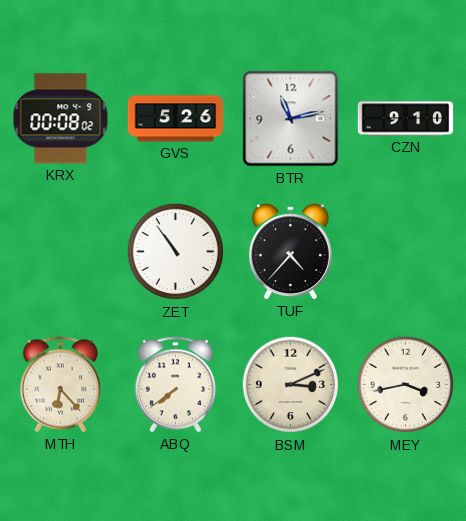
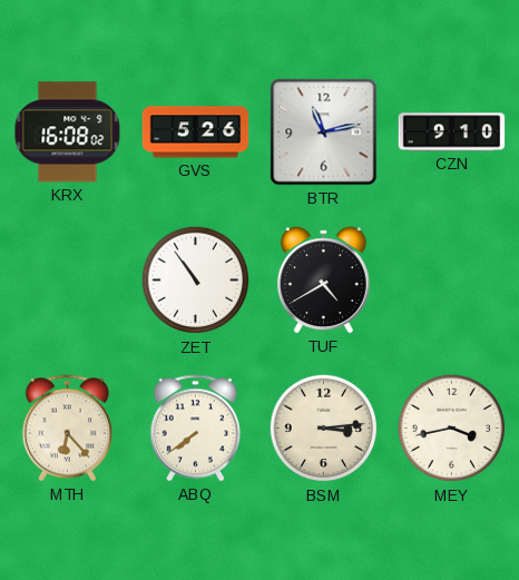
KRX: 00:08 -> 16:08
TUF: 4:37 -> 4:40
BSM: 3:11 -> 3:14
